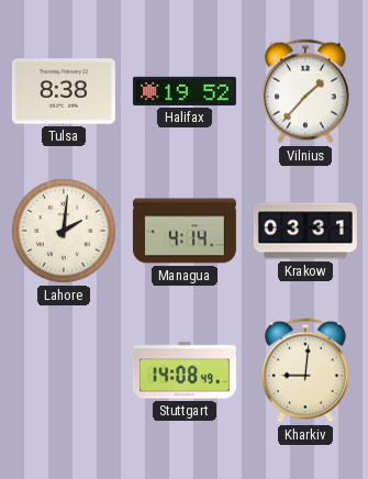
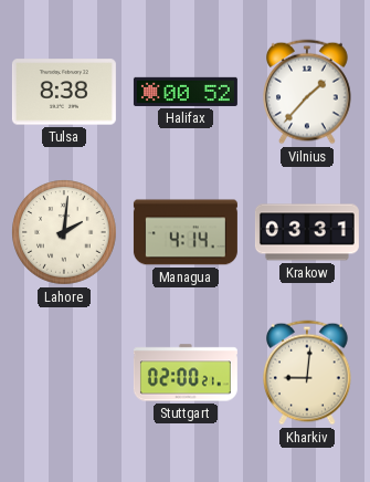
Halifax: 19:52 -> 00:52
Stuttgart: 14:08 -> 02:00
